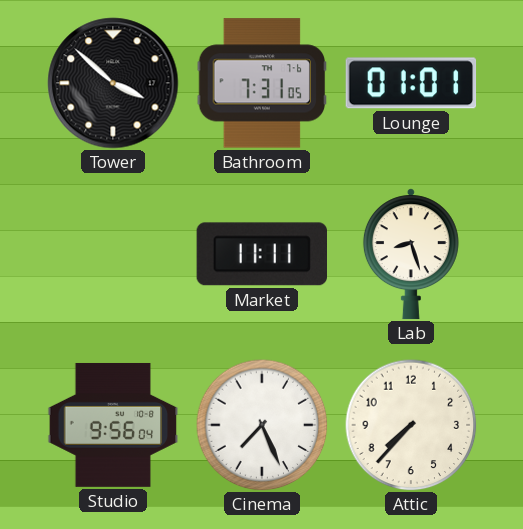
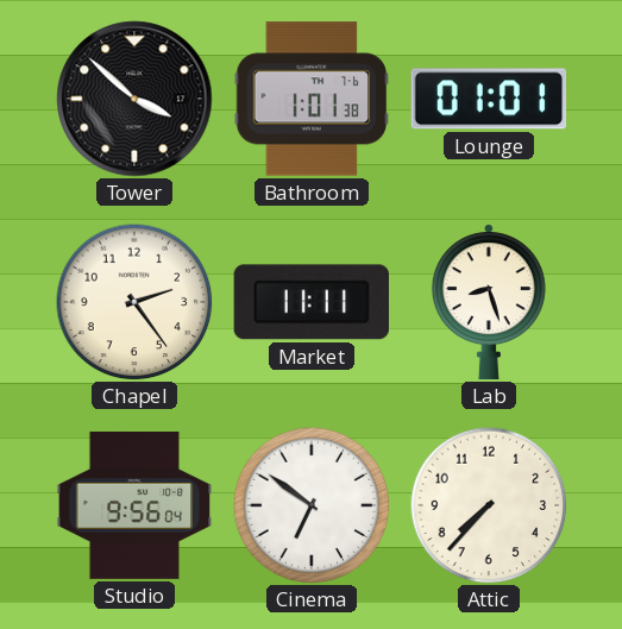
Bathroom: 7:31 -> 1:01
Chapel: none -> 2:24
Cinema: 7:26 -> 6:51
